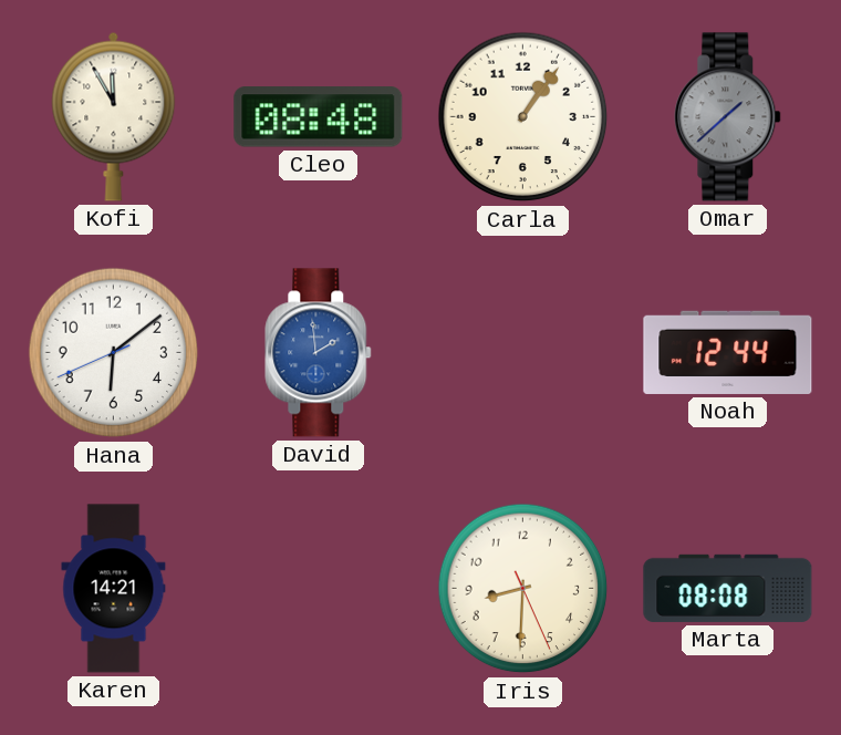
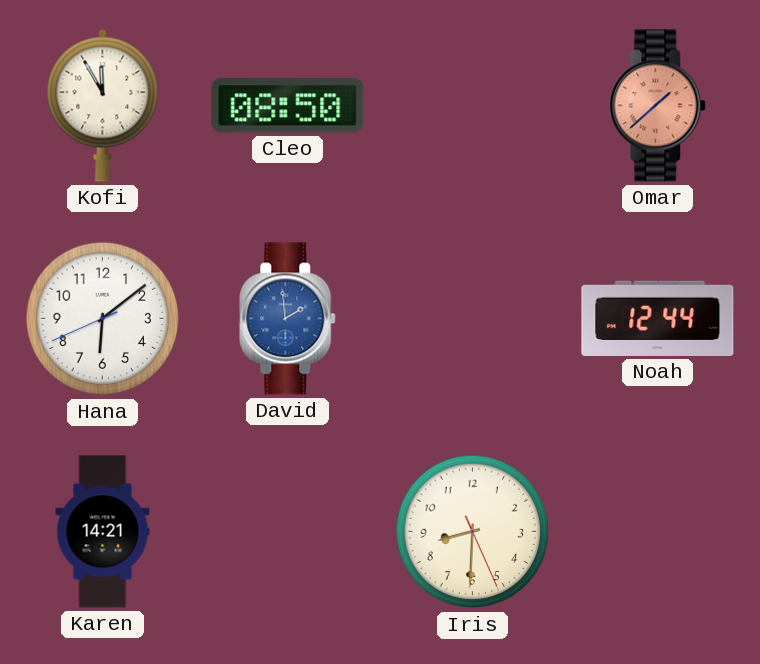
Cleo: 08:48 -> 08:50
Carla: 1:06 -> none
Omar dial: grey -> salmon
Marta: 08:08 -> none
